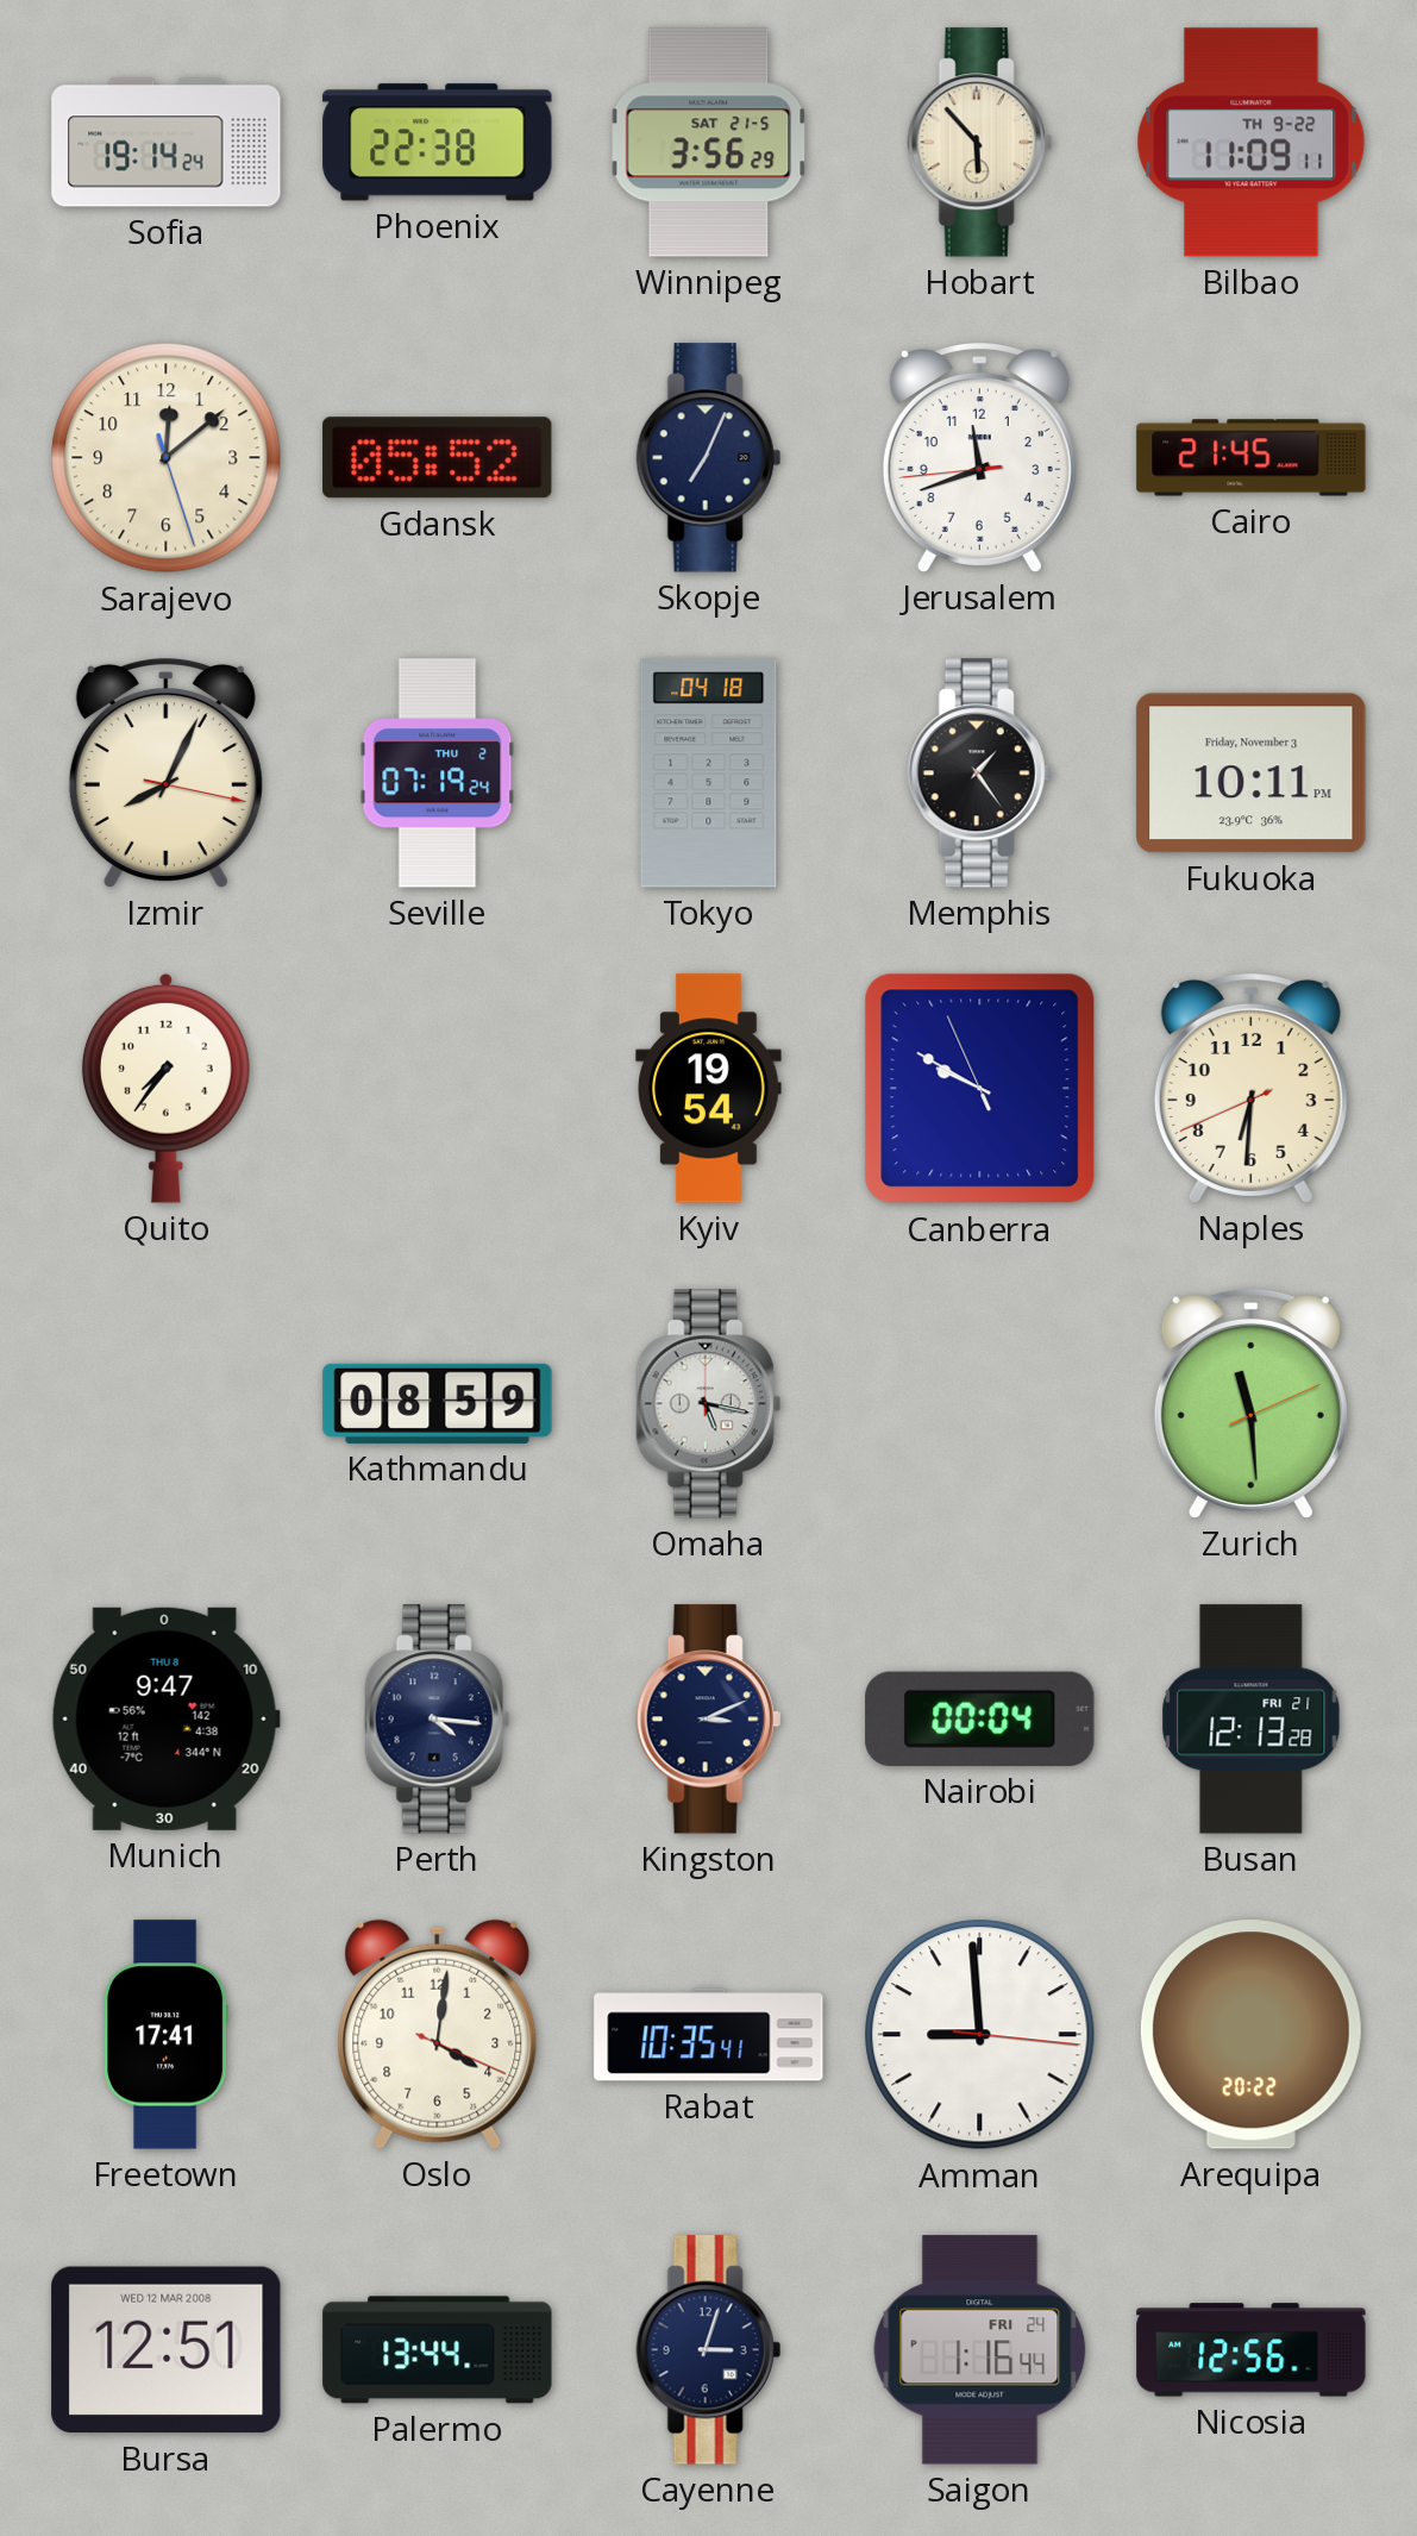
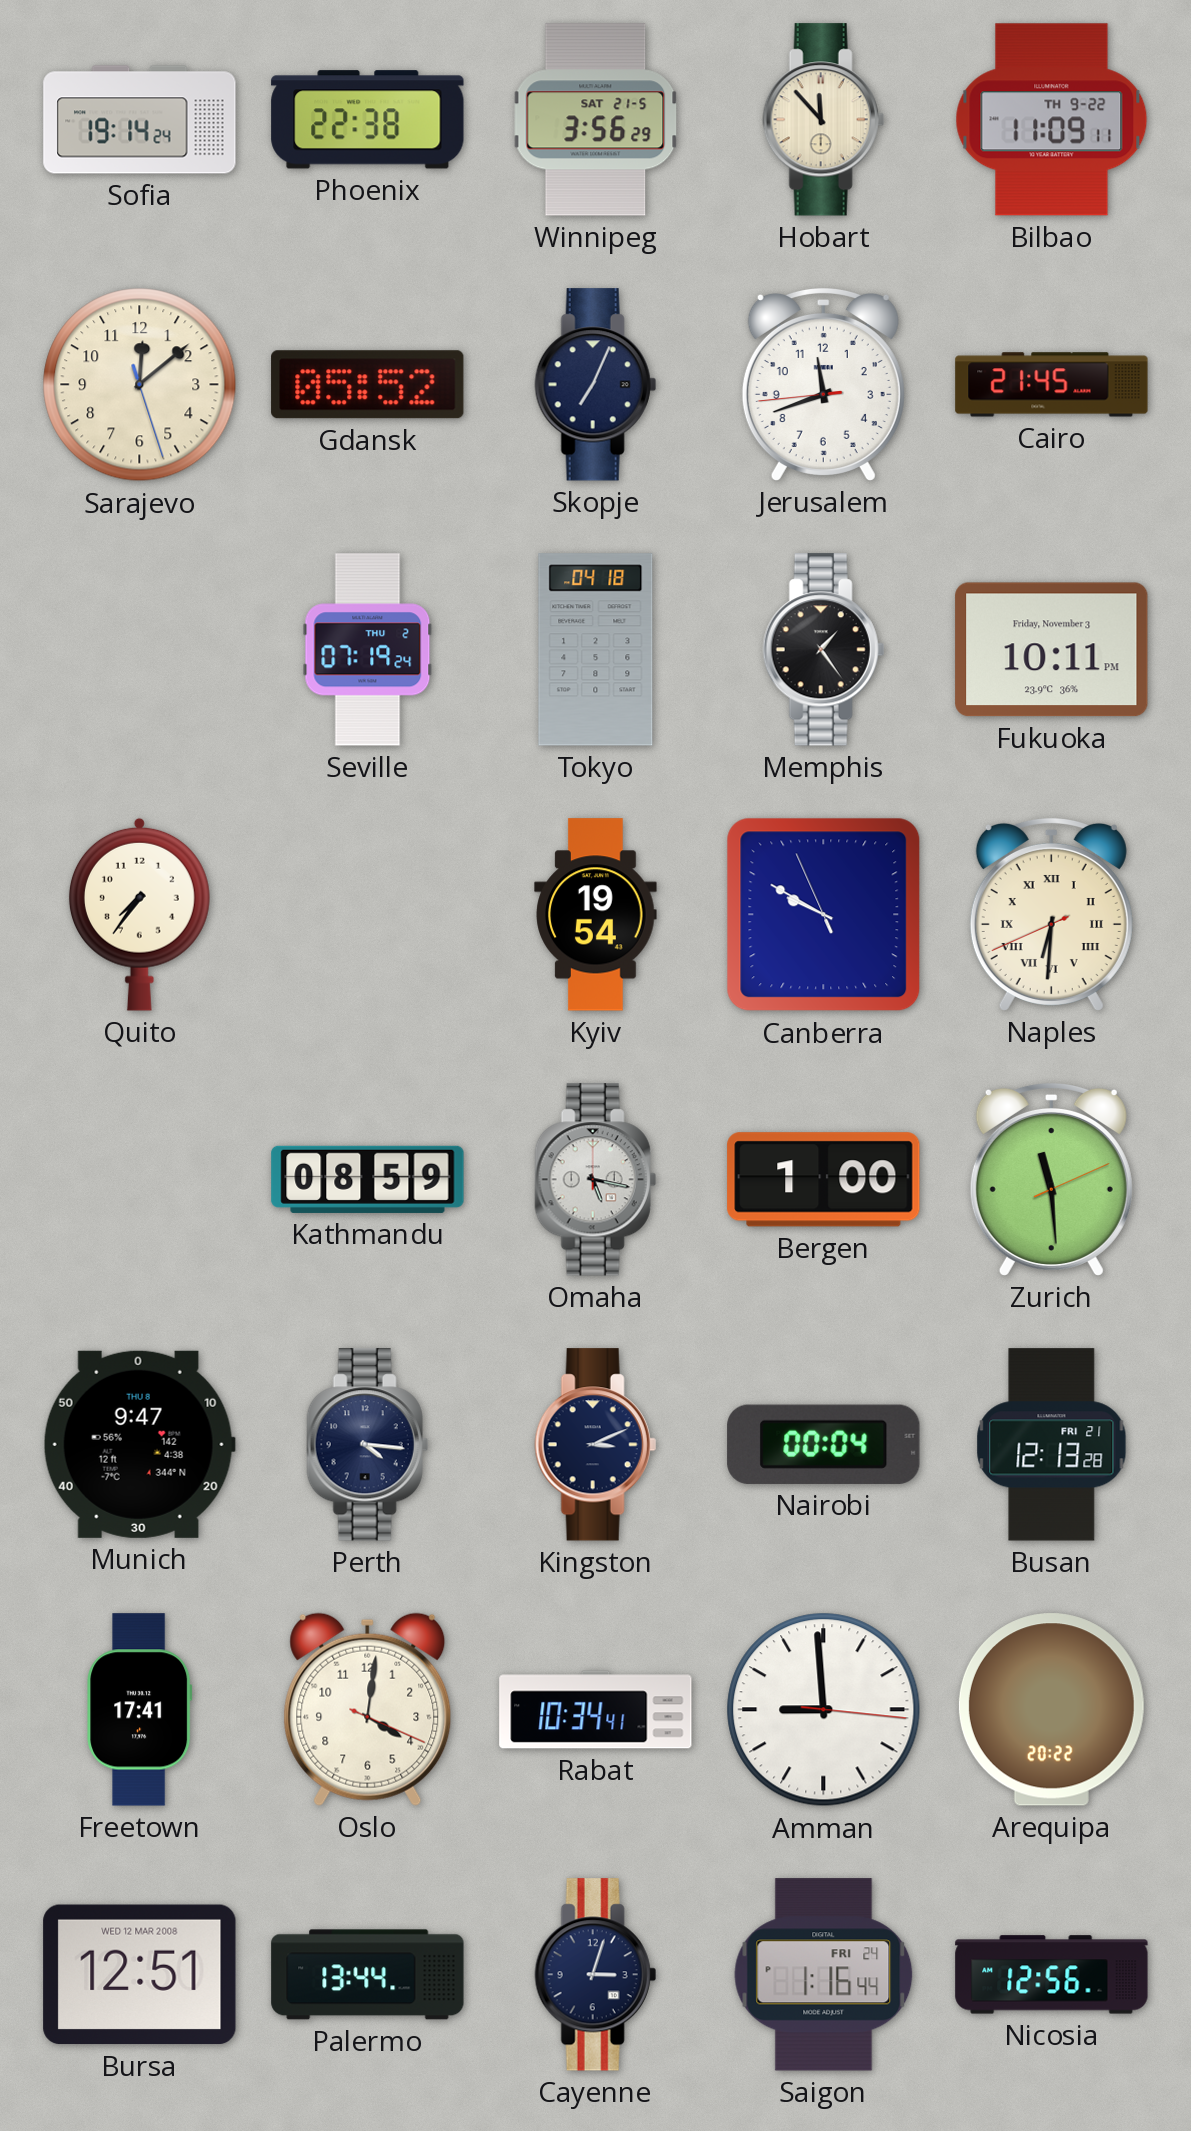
Hobart: 5:53 -> 11:53
Izmir: 8:04 -> none
Naples numerals: Arabic -> Roman
Bergen: none -> 1:00
Rabat: 10:35 -> 10:34
